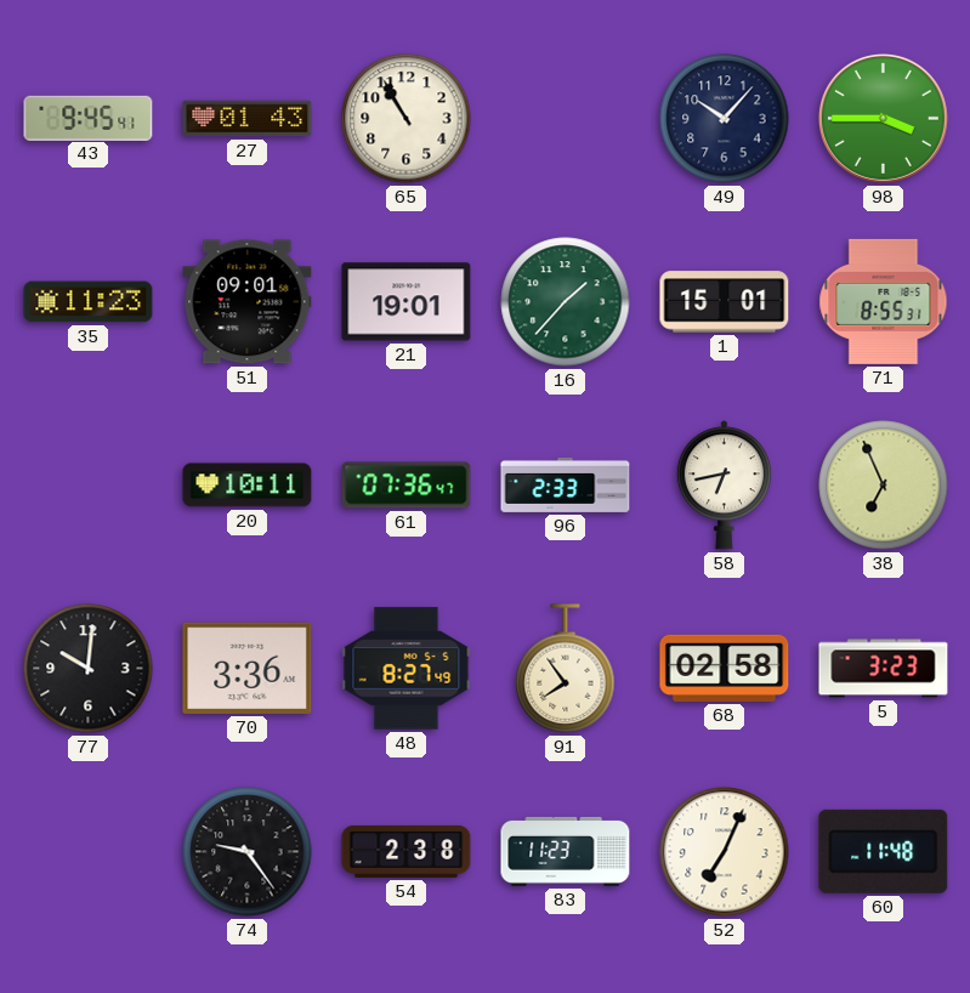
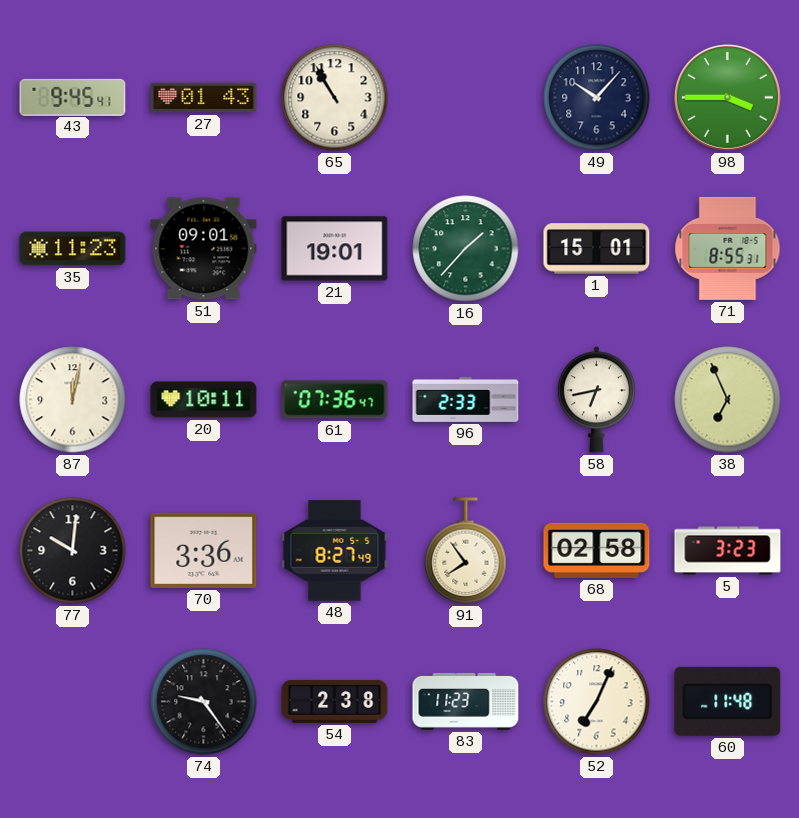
87: none -> 12:02
